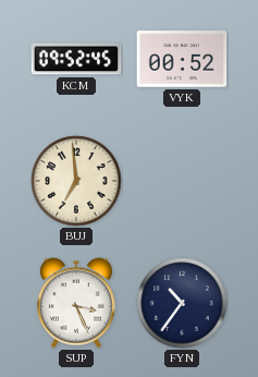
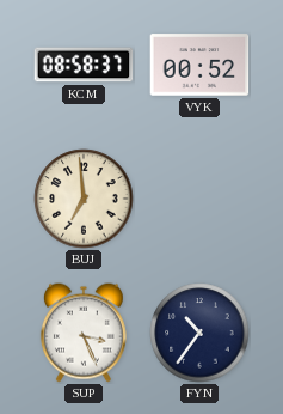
KCM: 09:52 -> 08:58
